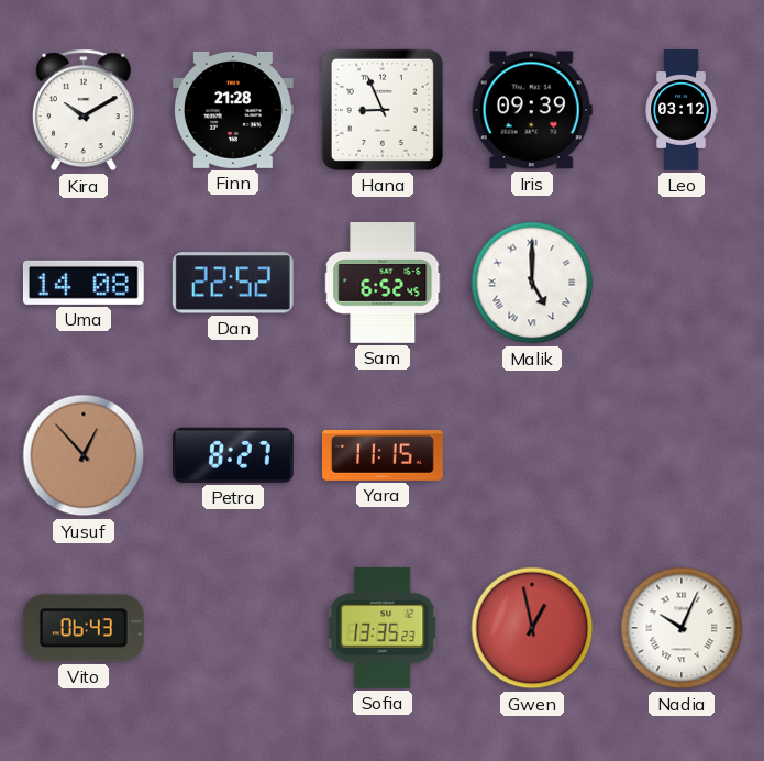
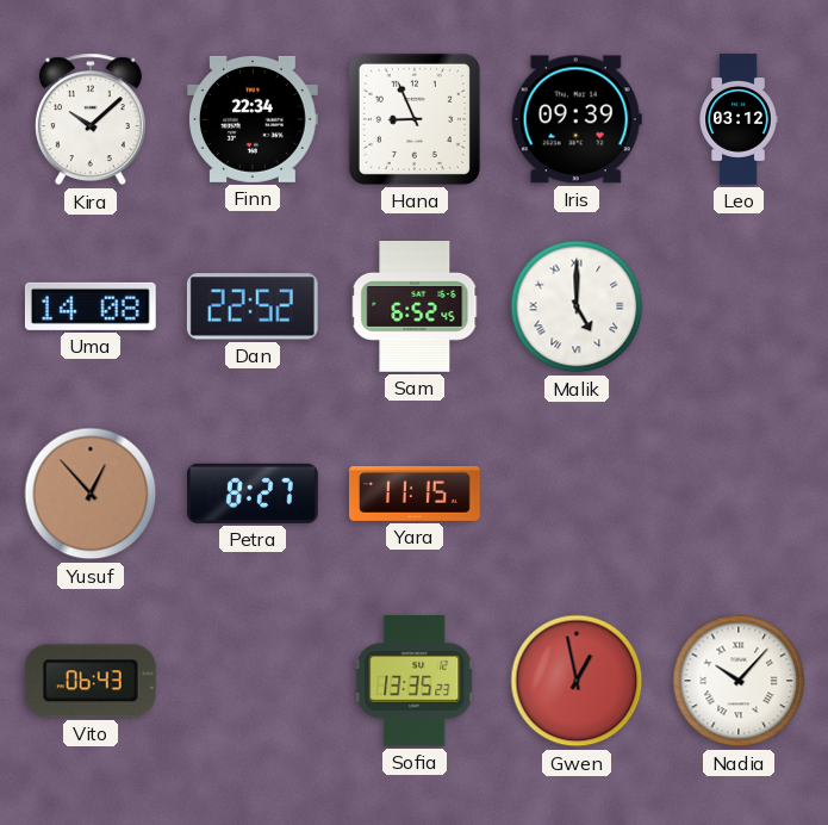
Kira: 10:10 -> 10:08
Finn: 21:28 -> 22:34
Nadia: 10:04 -> 10:07
